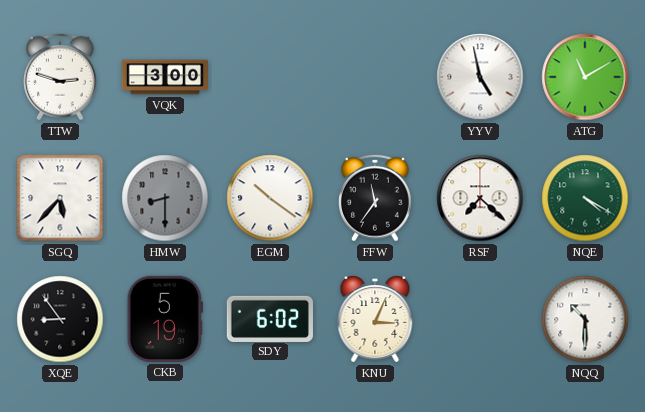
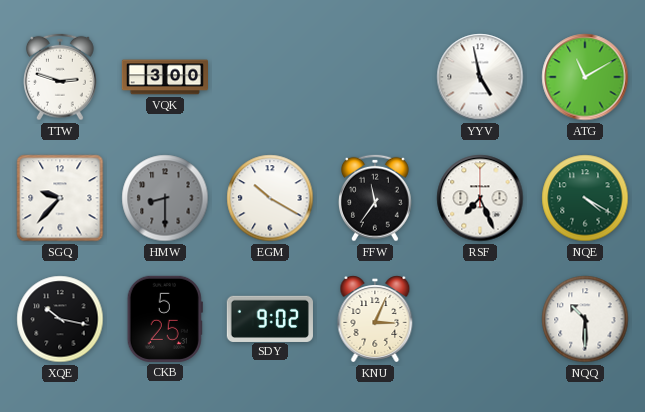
SGQ: 5:37 -> 9:37
EGM: 10:21 -> 10:20
RSF: 7:22 -> 7:26
XQE: 8:54 -> 10:17
CKB: 5:19 -> 5:25
SDY: 6:02 -> 9:02
